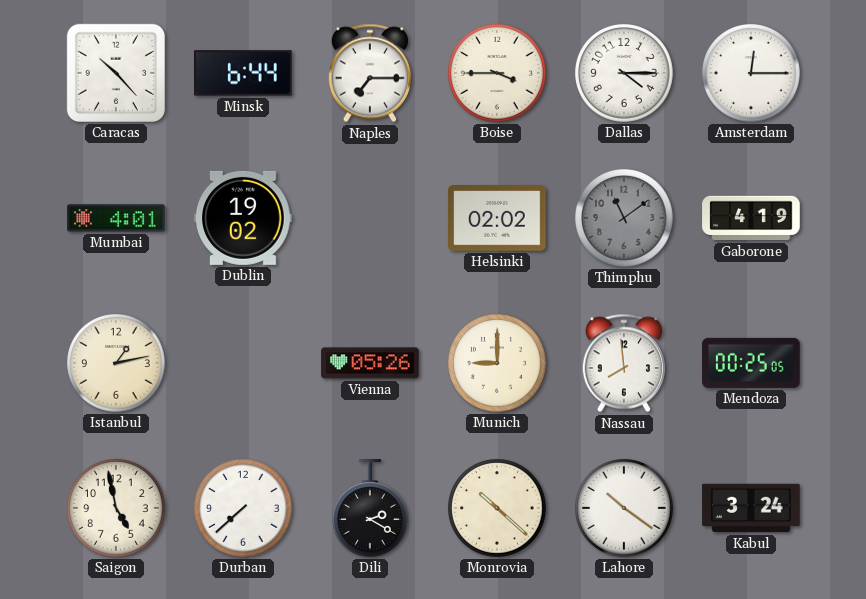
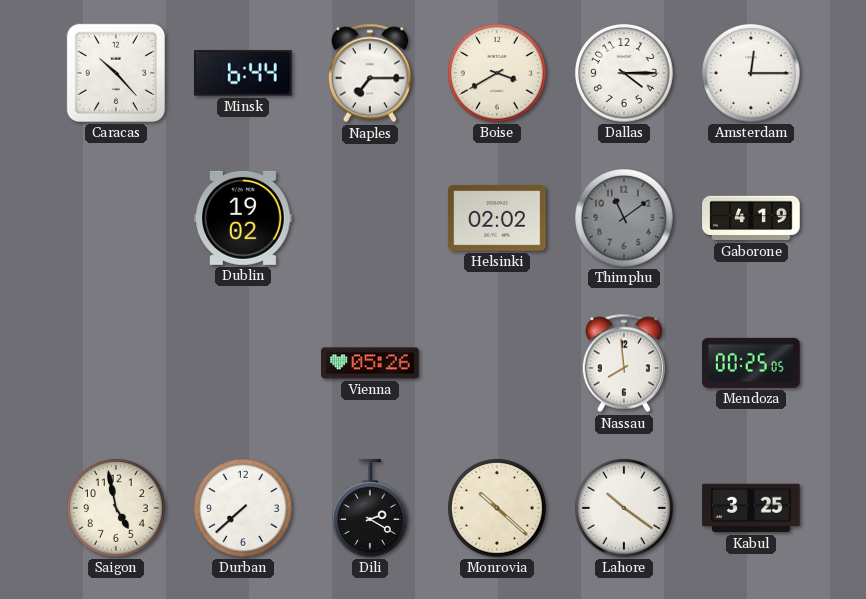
Boise: 3:45 -> 3:40
Mumbai: 4:01 -> none
Istanbul: 1:13 -> none
Munich: 9:00 -> none
Kabul: 3:24 -> 3:25
